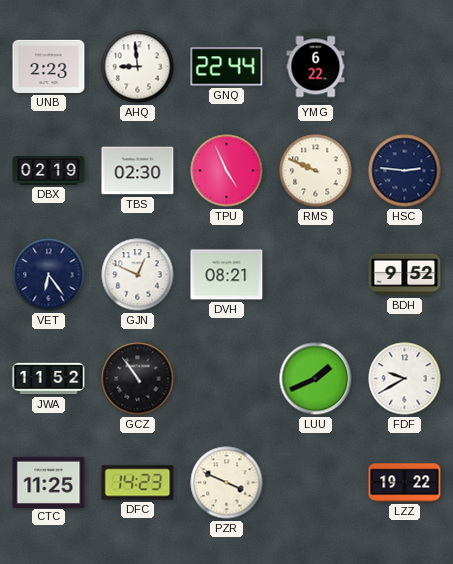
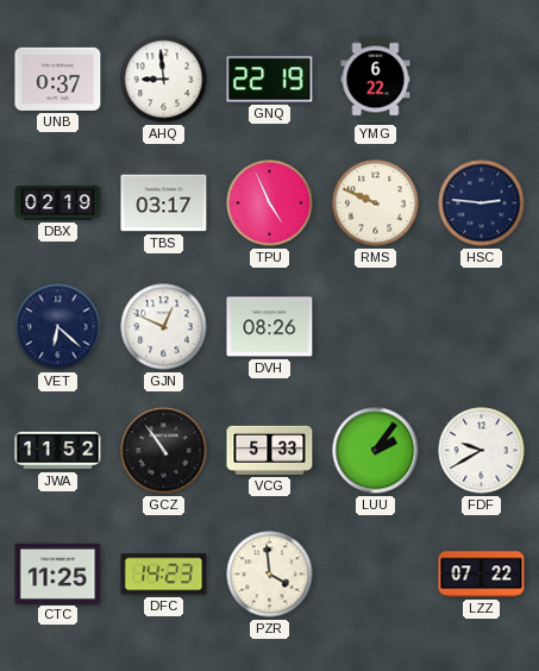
UNB: 2:23 -> 0:37
GNQ: 22:44 -> 22:19
TBS: 02:30 -> 03:17
VET: 6:24 -> 6:22
DVH: 08:21 -> 08:26
BDH: 9:52 -> none
VCG: none -> 5:33
LUU: 1:41 -> 2:06
PZR: 3:49 -> 3:59
LZZ: 19:22 -> 07:22
